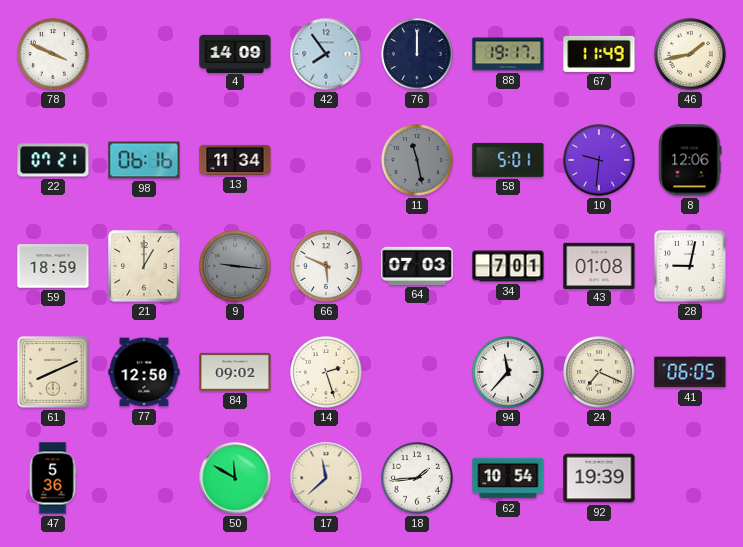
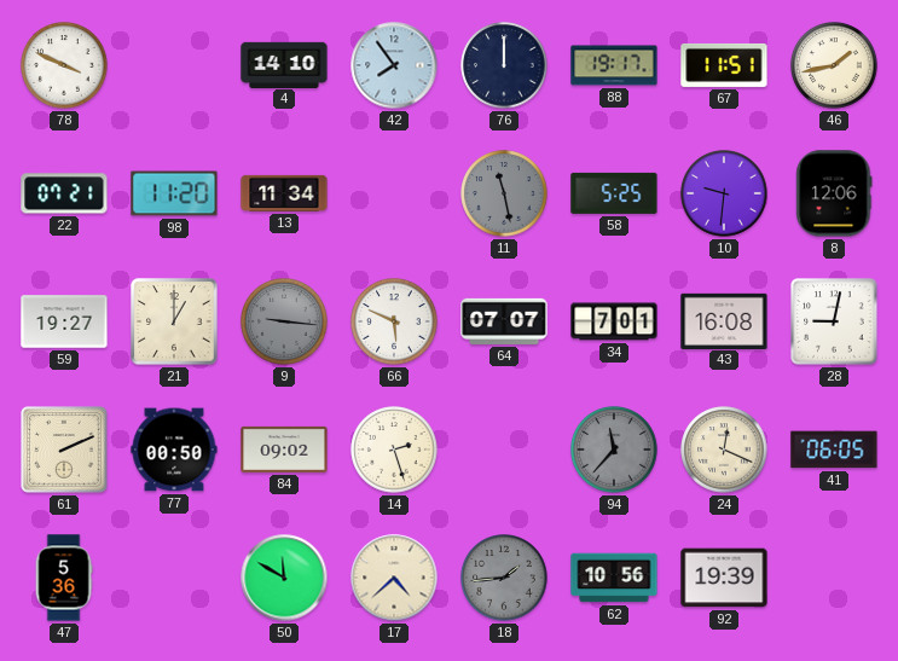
4: 14:09 -> 14:10
67: 11:49 -> 11:51
98: 06:16 -> 11:20
58: 5:01 -> 5:25
59: 18:59 -> 19:27
64: 07:03 -> 07:07
43: 01:08 -> 16:08
61: 8:11 -> 2:11
77: 12:50 -> 00:50
94 dial: white -> grey
24: 7:19 -> 12:19
17: 11:38 -> 4:38
18 dial: white -> grey
62: 10:54 -> 10:56
